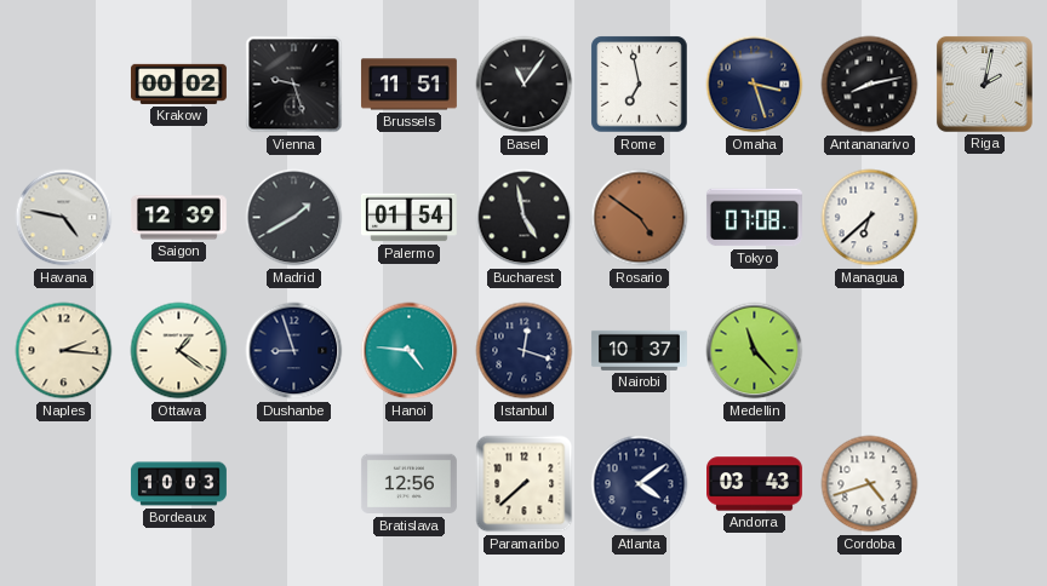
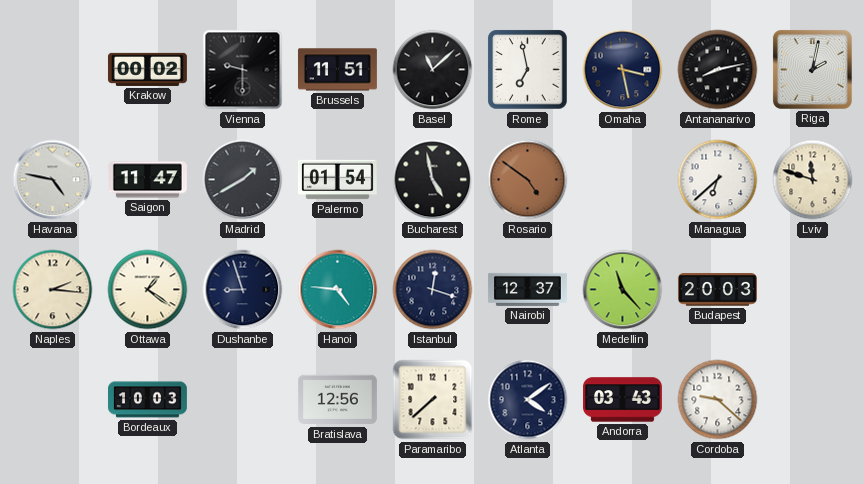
Vienna: 9:27 -> 9:30
Basel: 11:06 -> 11:08
Omaha: 3:27 -> 3:28
Saigon: 12:39 -> 11:47
Tokyo: 07:08 -> none
Lviv: none -> 11:48
Nairobi: 10:37 -> 12:37
Budapest: none -> 20:03
Cordoba: 4:42 -> 9:22
